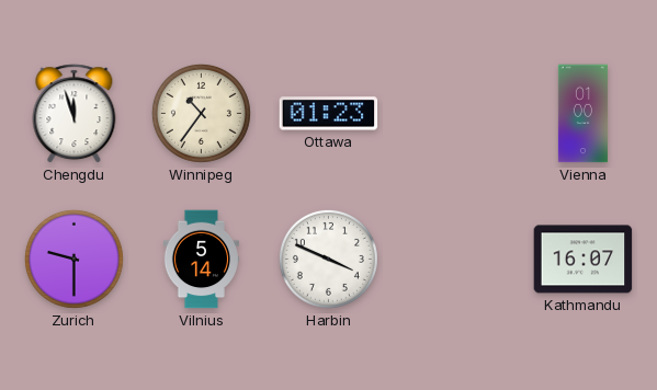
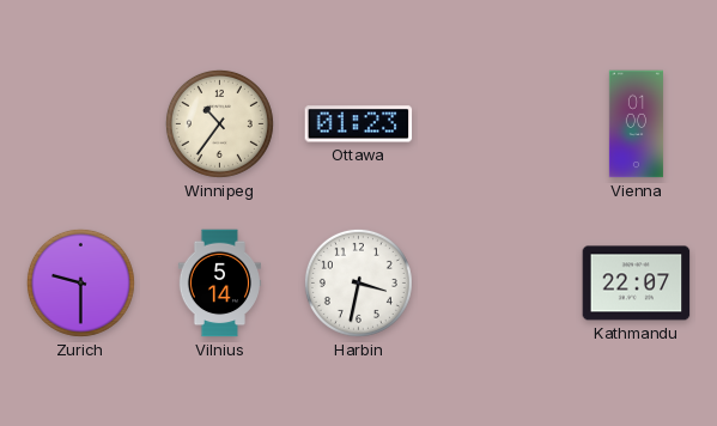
Chengdu: 11:57 -> none
Harbin: 3:49 -> 3:32
Kathmandu: 16:07 -> 22:07
